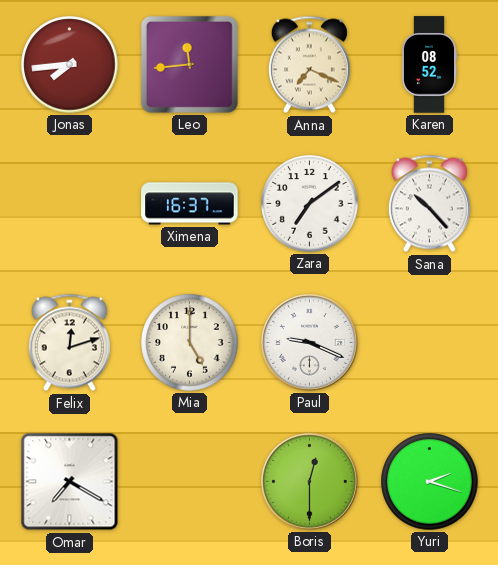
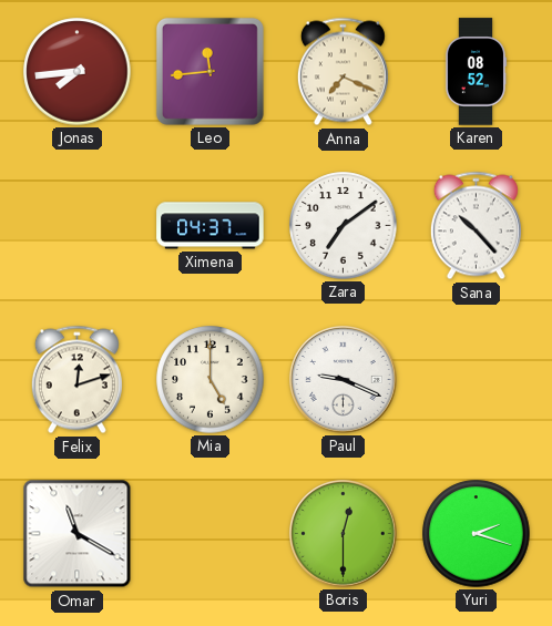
Ximena: 16:37 -> 04:37
Omar: 7:20 -> 11:20
